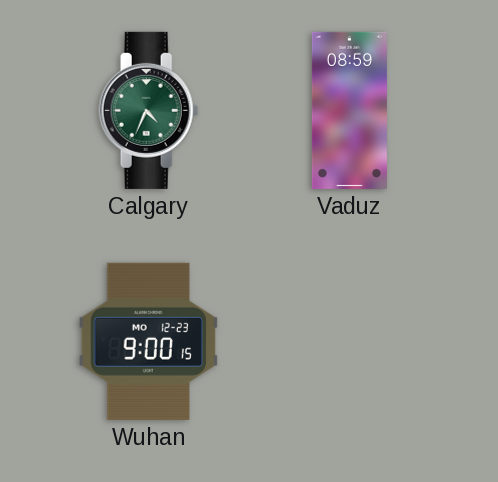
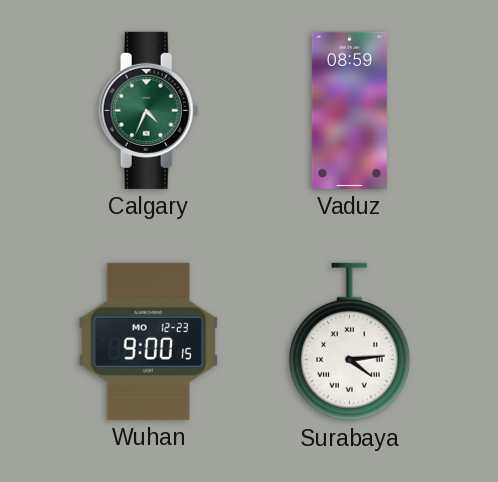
Surabaya: none -> 4:14
